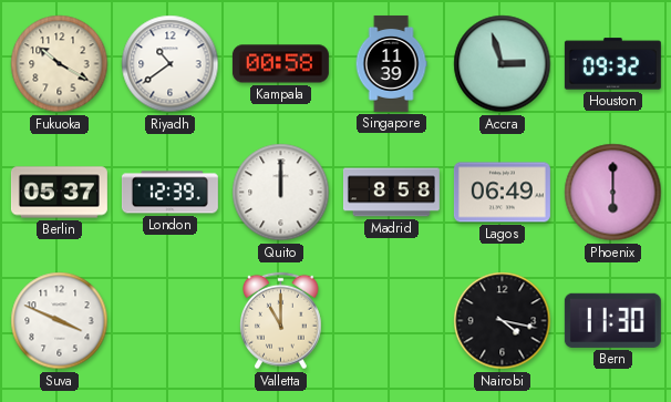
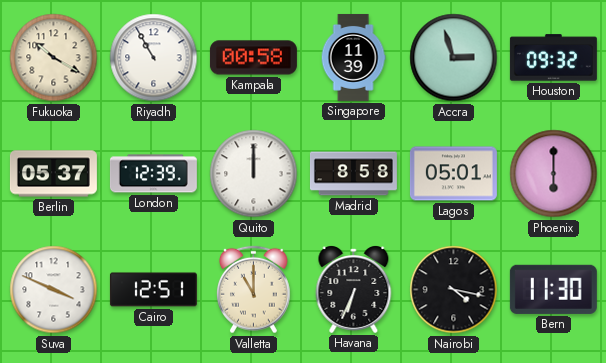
Riyadh: 10:39 -> 10:55
Lagos: 06:49 -> 05:01
Cairo: none -> 12:51
Havana: none -> 6:34
